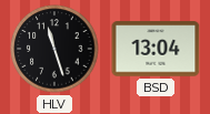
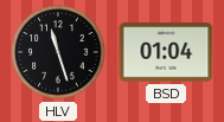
BSD: 13:04 -> 01:04
